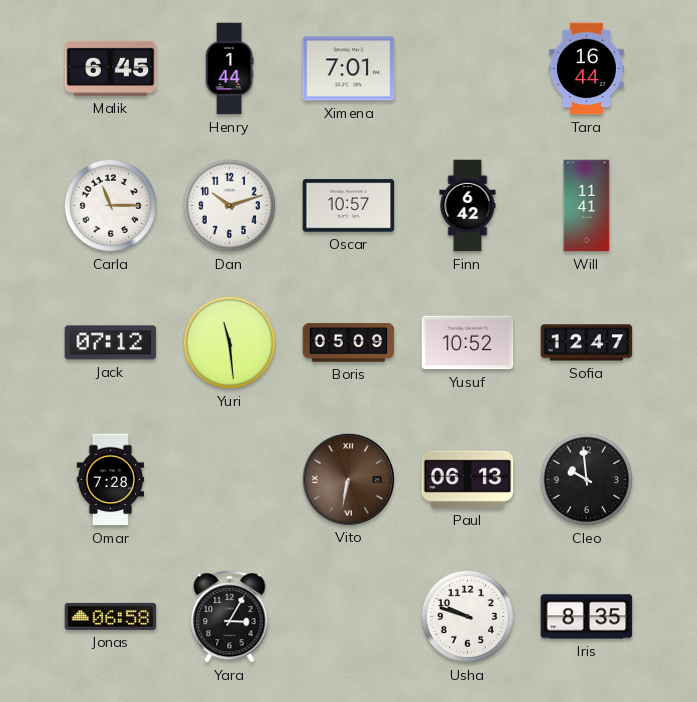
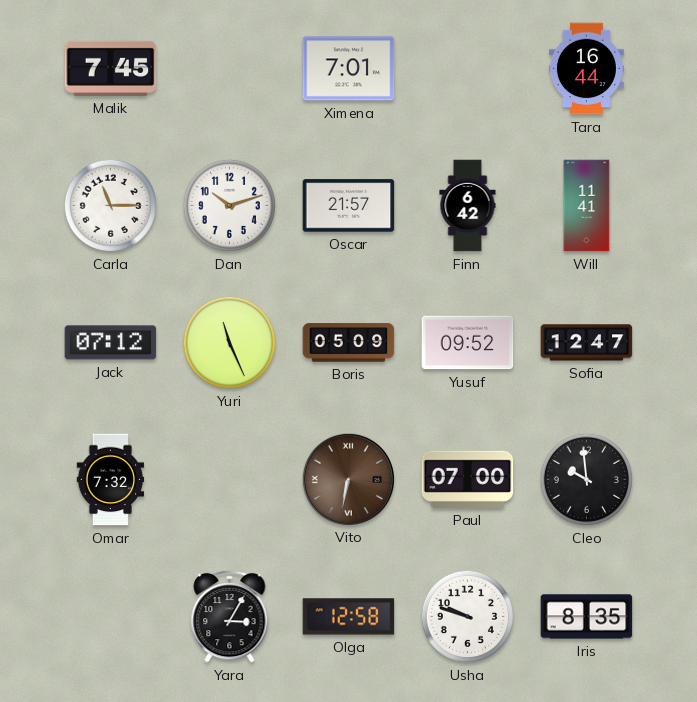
Malik: 6:45 -> 7:45
Henry: 1:44 -> none
Oscar: 10:57 -> 21:57
Yuri: 11:29 -> 11:26
Yusuf: 10:52 -> 09:52
Omar: 7:28 -> 7:32
Paul: 06:13 -> 07:00
Jonas: 06:58 -> none
Olga: none -> 12:58
